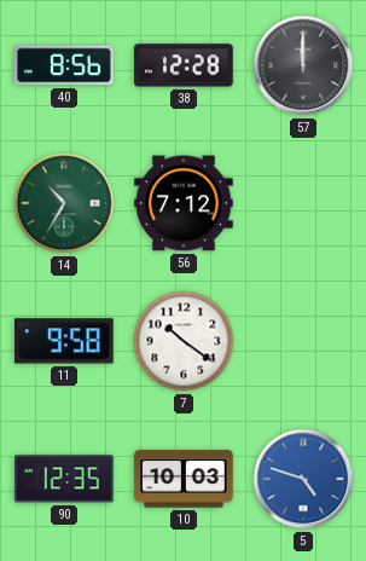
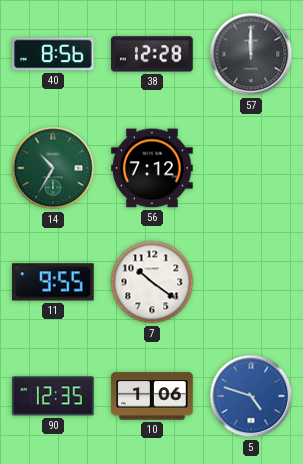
11: 9:58 -> 9:55
10: 10:03 -> 1:06
